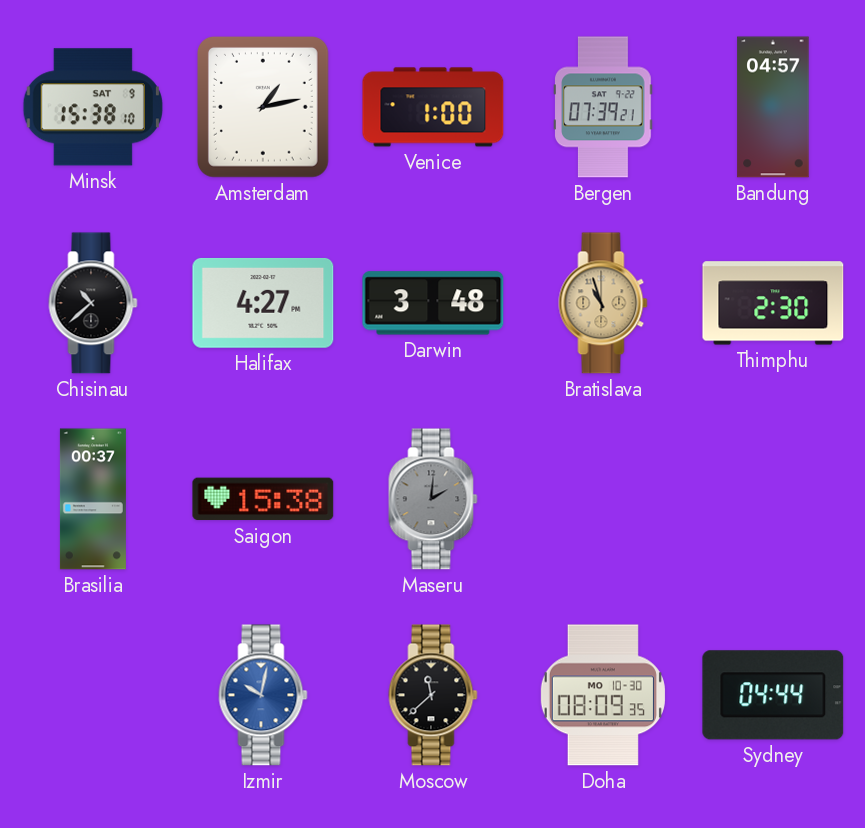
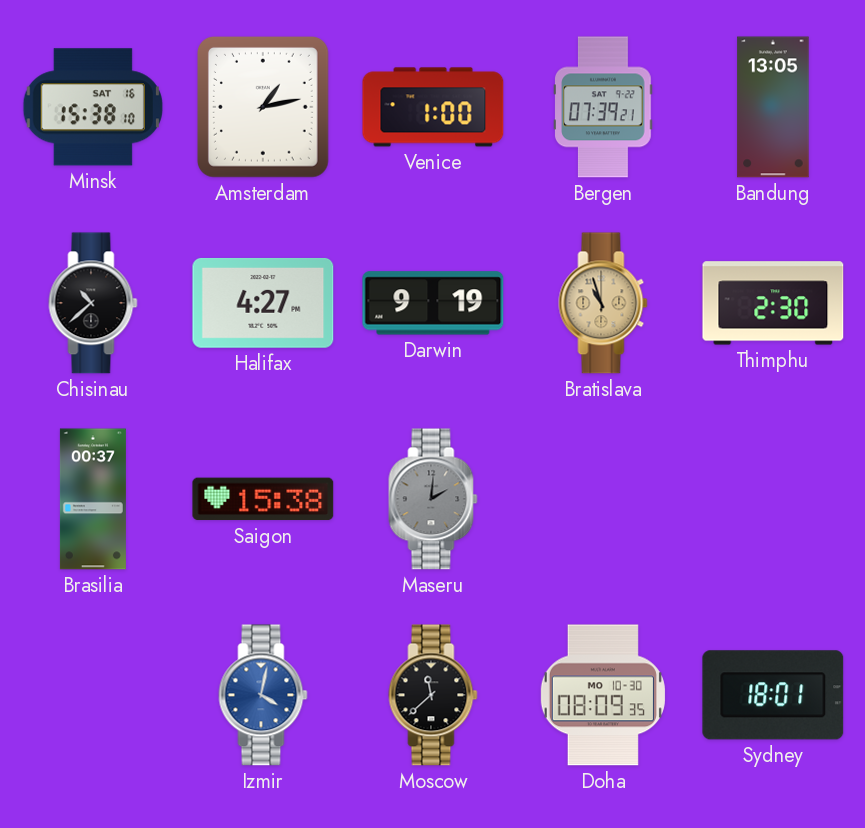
Minsk date: SAT 9 -> SAT 16
Bandung: 04:57 -> 13:05
Darwin: 3:48 -> 9:19
Izmir: 10:02 -> 4:02
Sydney: 04:44 -> 18:01
